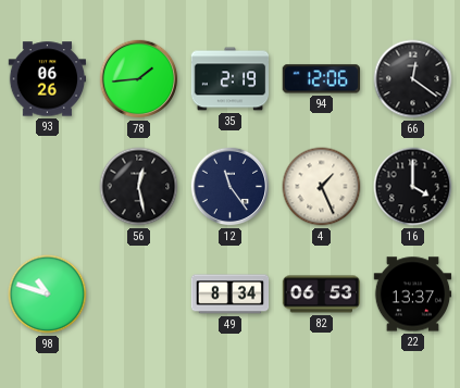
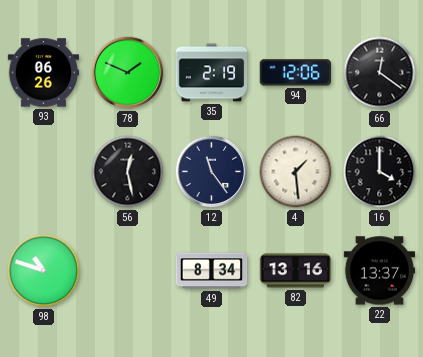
78: 1:44 -> 1:49
4: 1:26 -> 1:29
82: 06:53 -> 13:16
